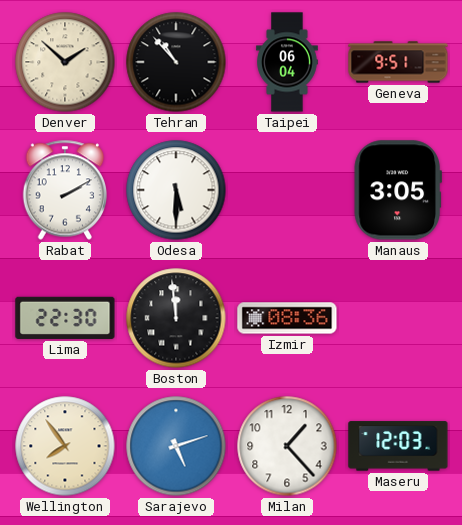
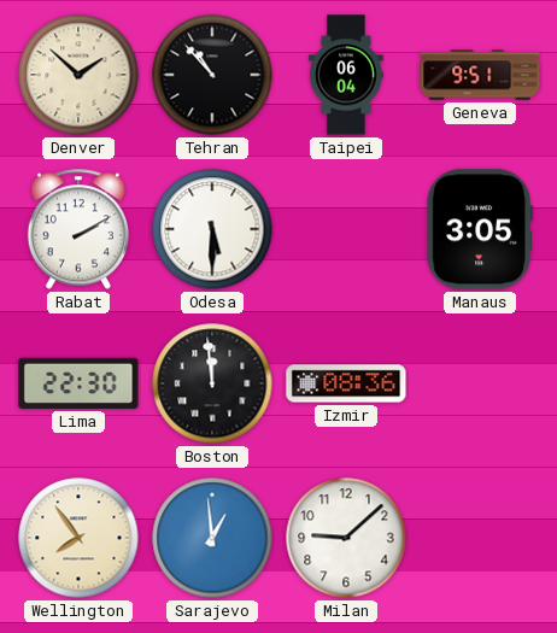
Sarajevo: 5:12 -> 12:59
Milan: 1:23 -> 9:08
Maseru: 12:03 -> none
